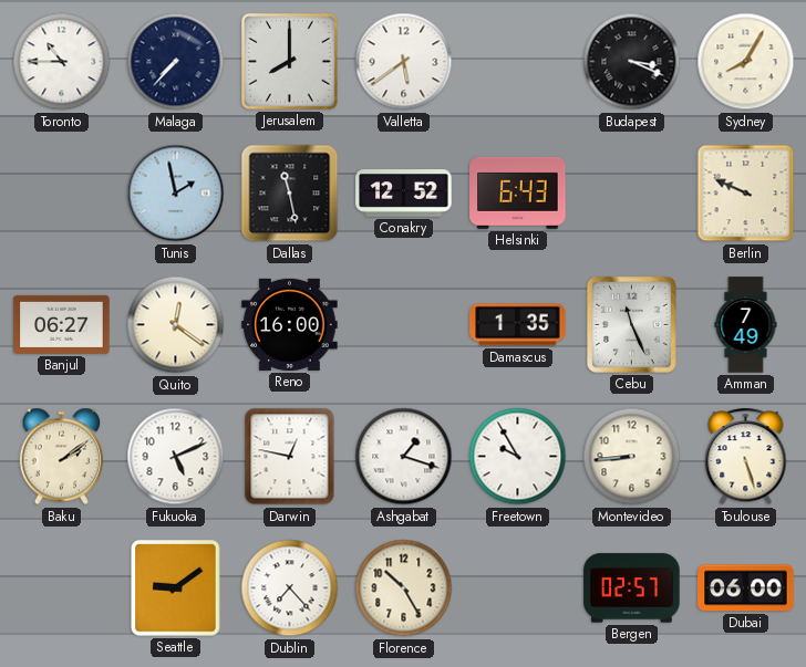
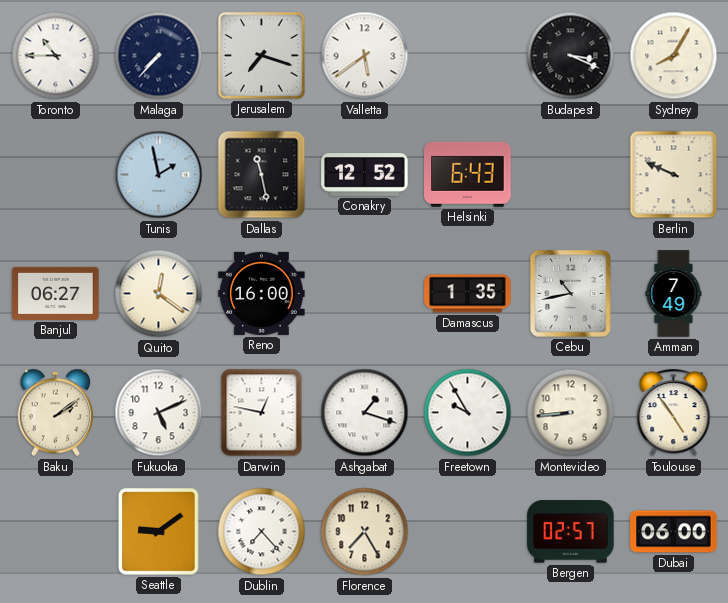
Jerusalem: 8:00 -> 7:18
Cebu: 11:26 -> 10:43
Toulouse: 5:27 -> 4:54
Florence: 10:25 -> 7:25
